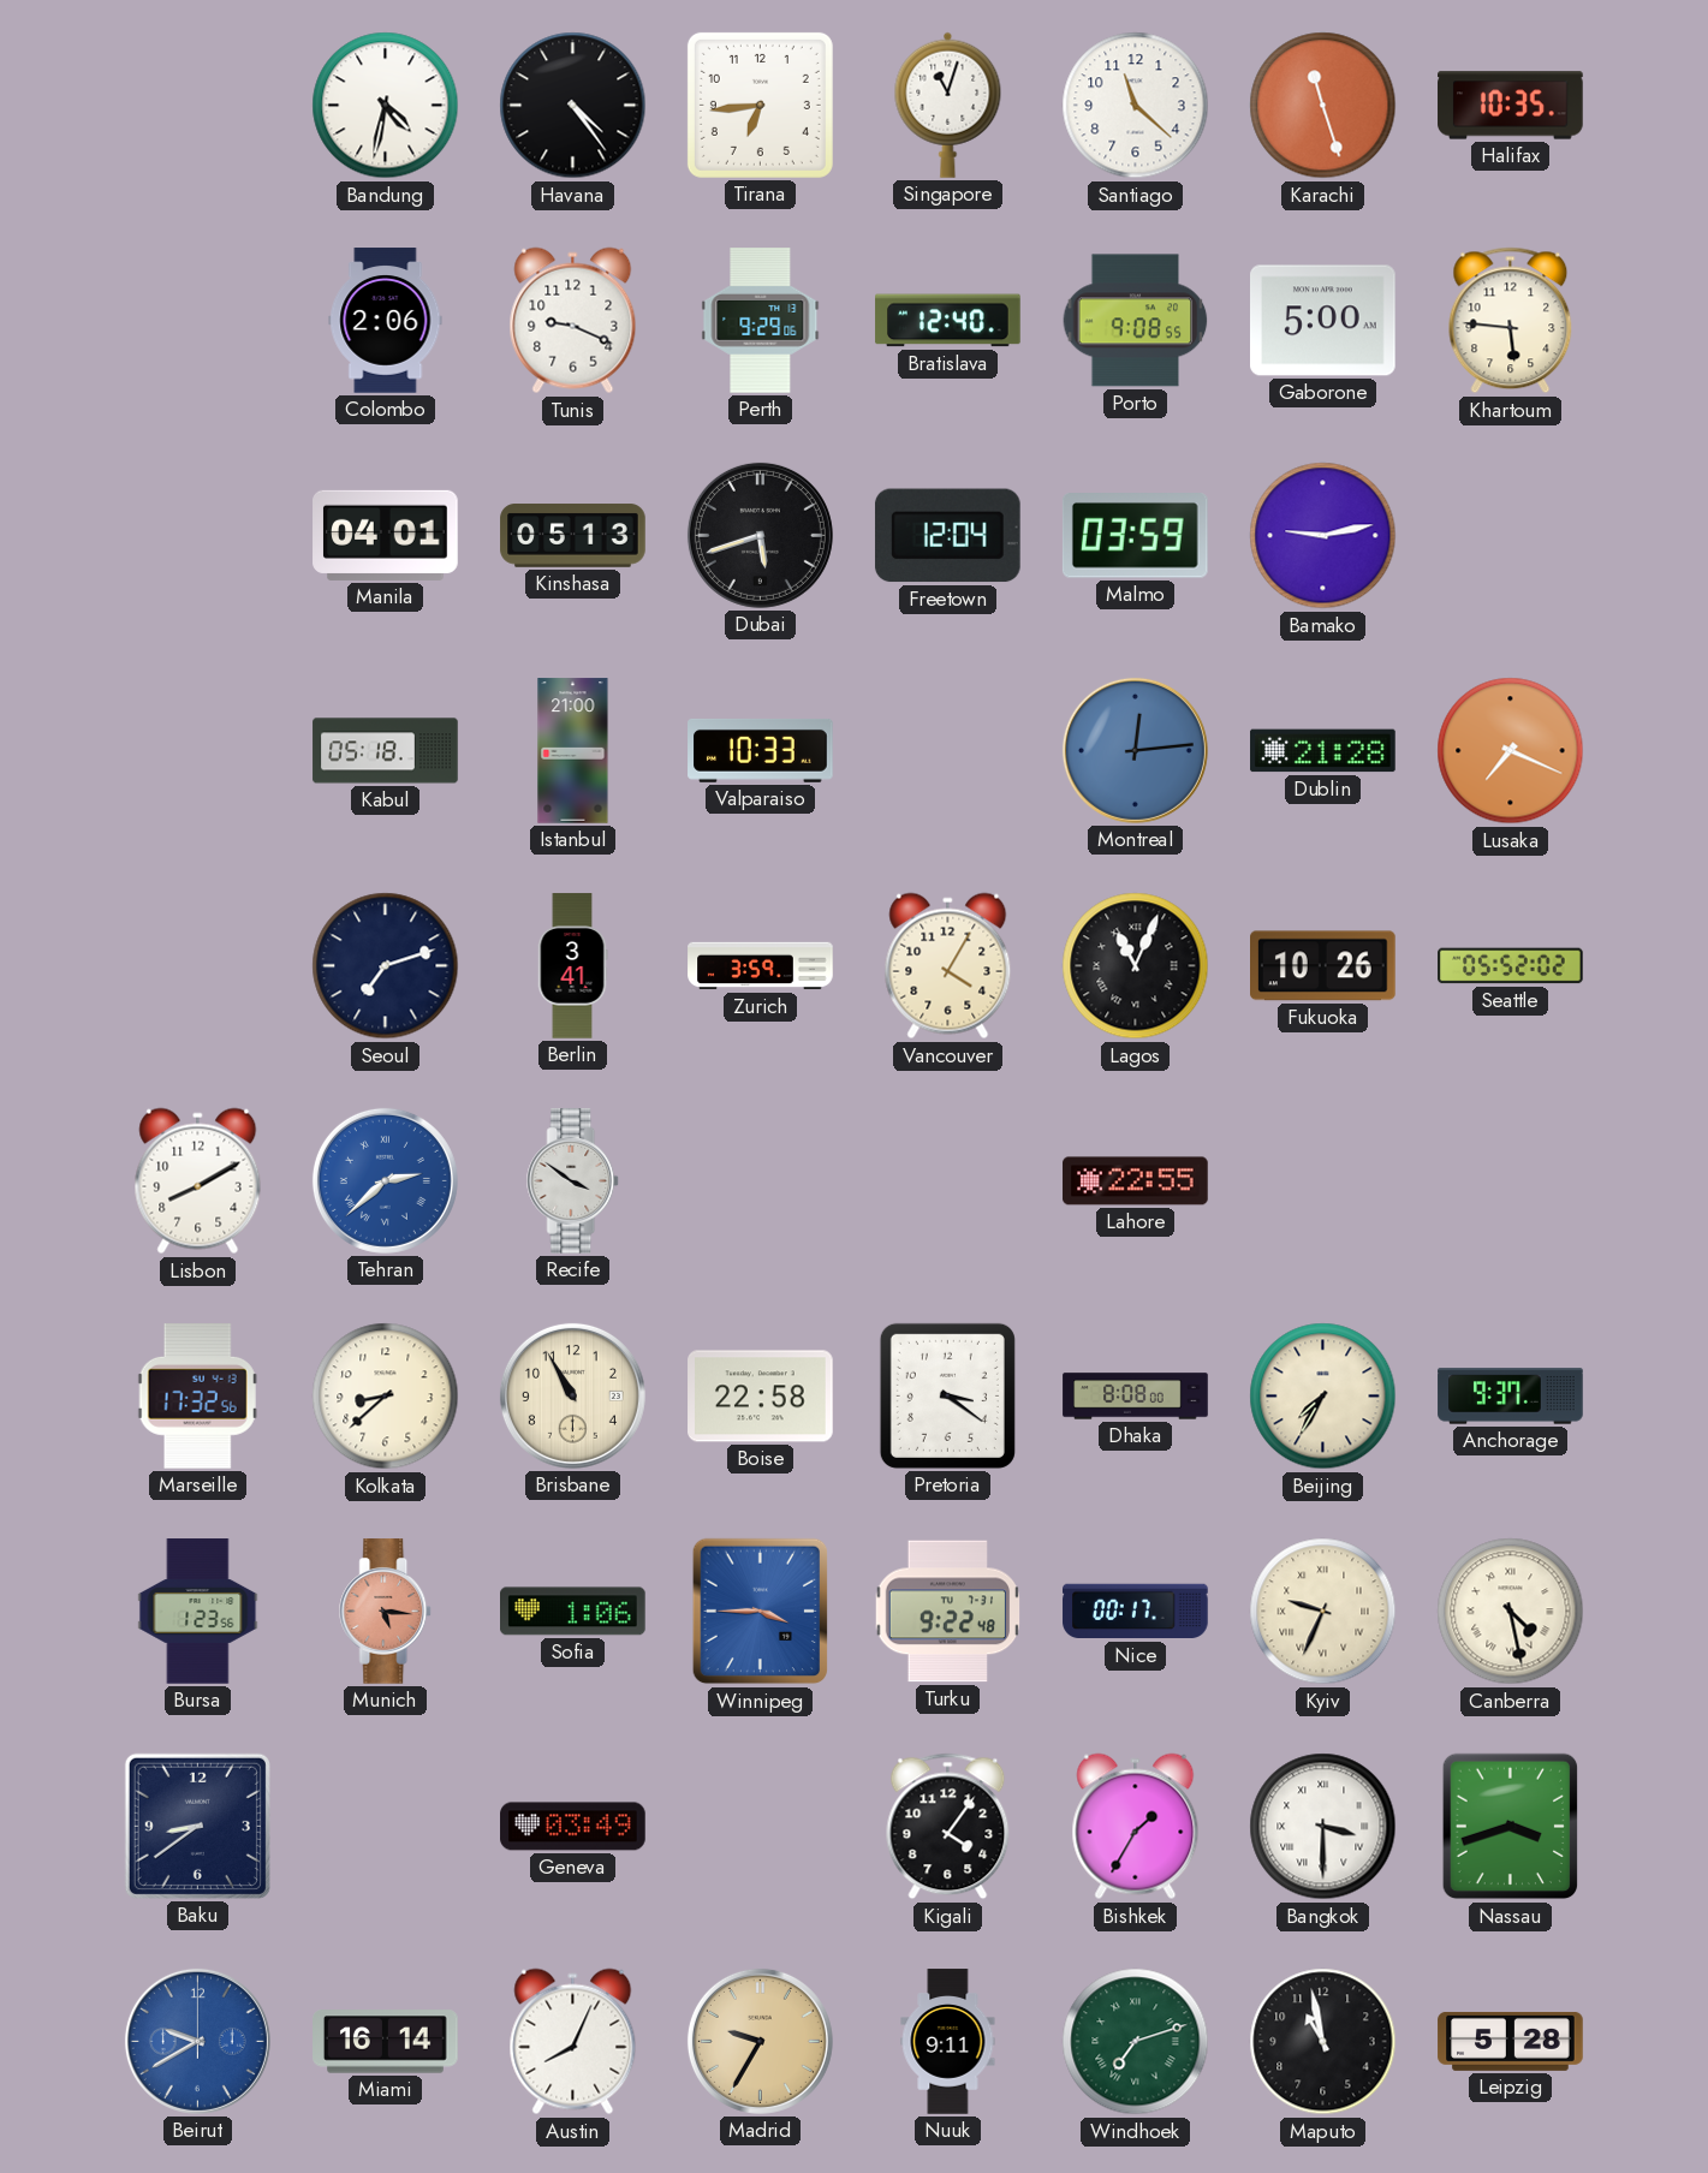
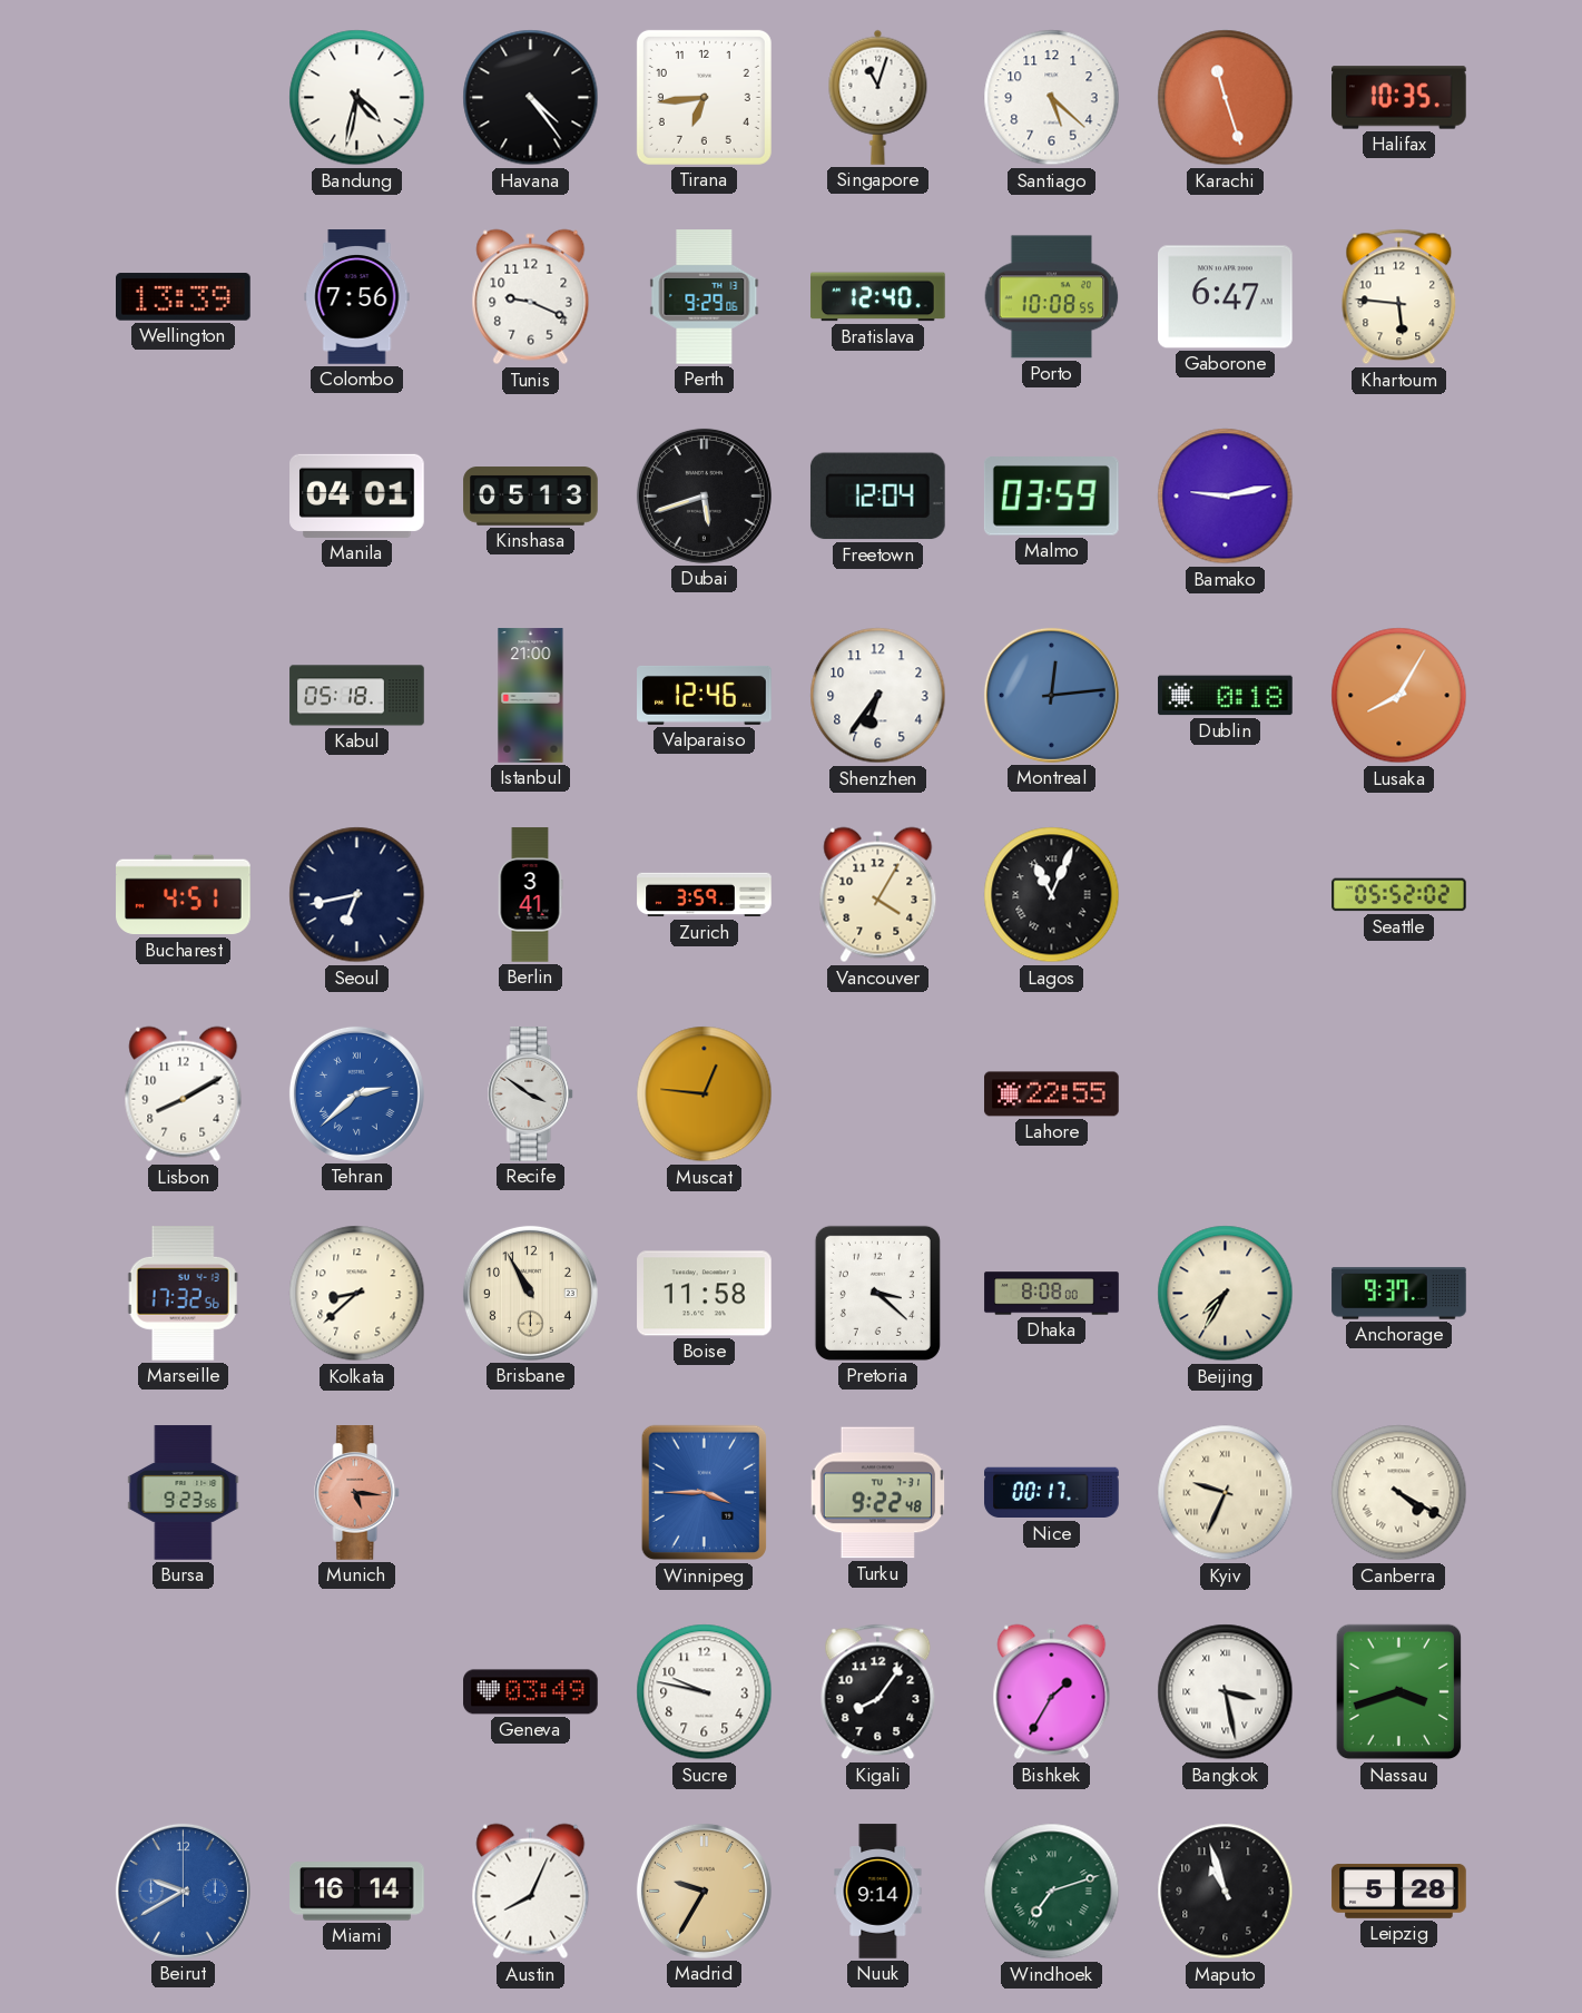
Santiago: 11:22 -> 5:22
Wellington: none -> 13:39
Colombo: 2:06 -> 7:56
Porto: 9:08 -> 10:08
Gaborone: 5:00 -> 6:47
Valparaiso: 10:33 -> 12:46
Shenzhen: none -> 6:36
Dublin: 21:28 -> 0:18
Lusaka: 7:19 -> 8:05
Bucharest: none -> 4:51
Seoul: 7:12 -> 6:43
Fukuoka: 10:26 -> none
Muscat: none -> 12:46
Boise: 22:58 -> 11:58
Pretoria: 3:21 -> 3:22
Bursa: 1:23 -> 9:23
Sofia: 1:06 -> none
Canberra: 4:28 -> 4:20
Baku: 8:39 -> none
Sucre: none -> 9:47
Kigali: 4:06 -> 8:06
Bangkok: 3:30 -> 3:28
Nuuk: 9:11 -> 9:14
Maputo: 10:58 -> 10:57
